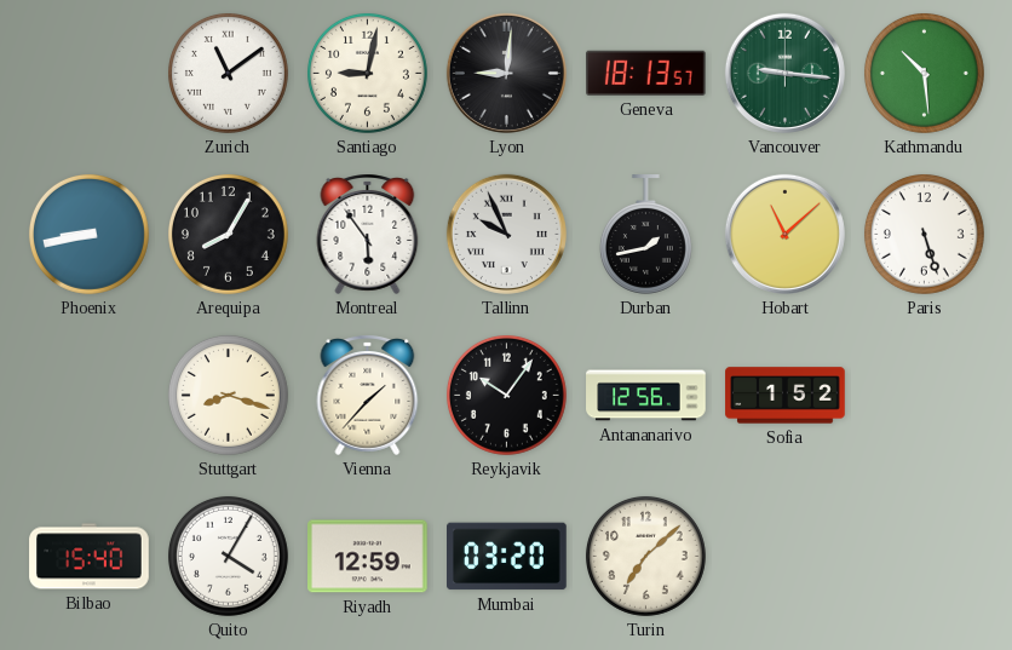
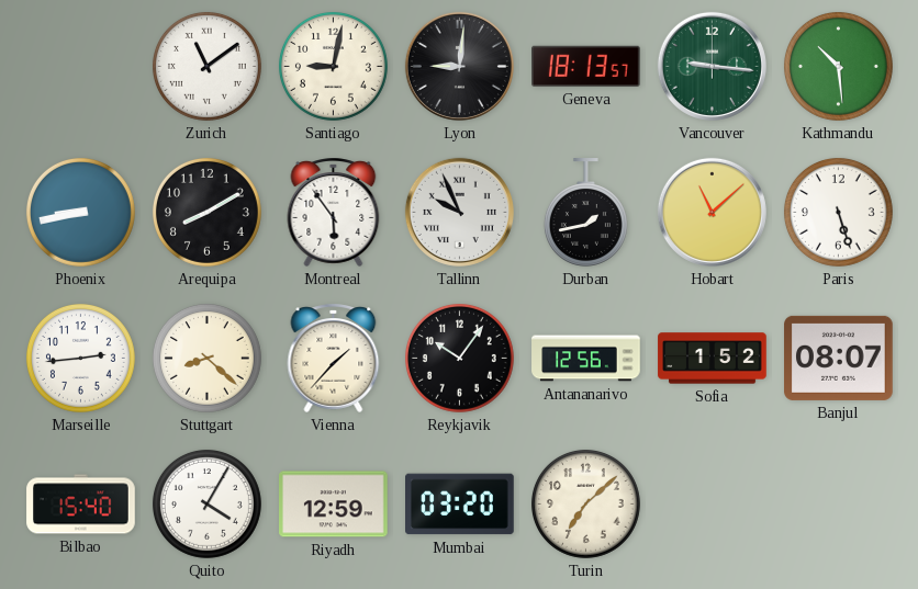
Arequipa: 8:05 -> 8:10
Marseille: none -> 2:44
Stuttgart: 8:18 -> 8:22
Banjul: none -> 08:07
